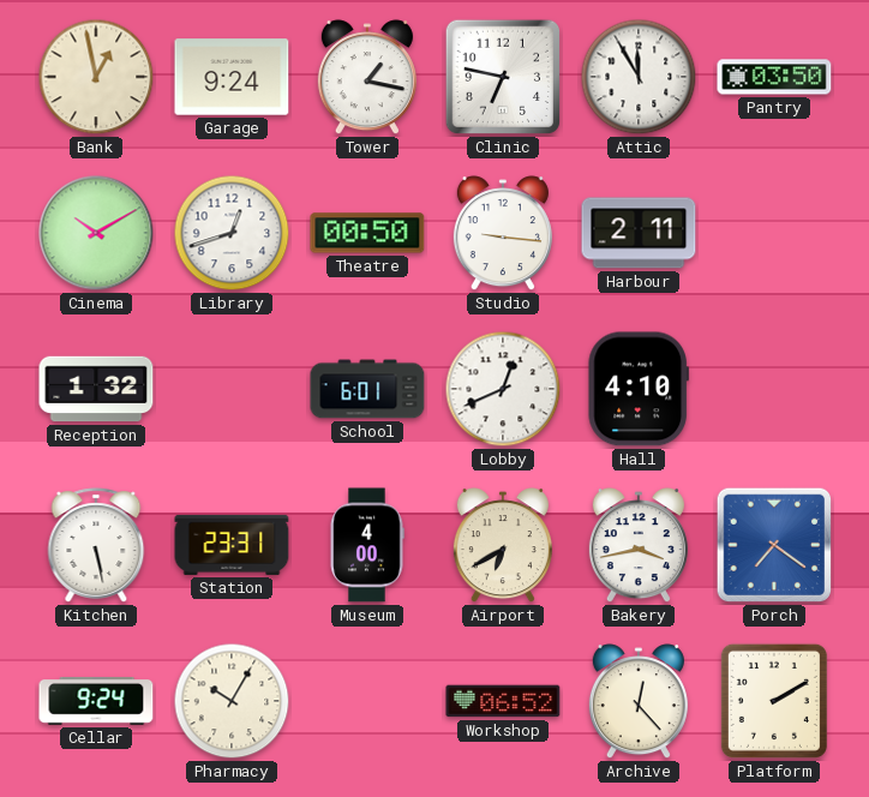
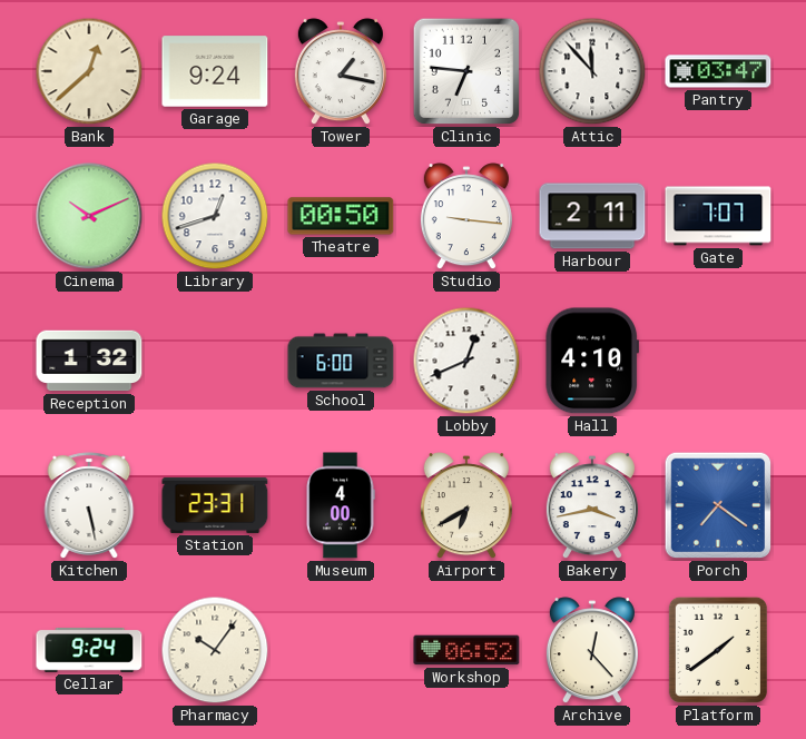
Bank: 12:58 -> 12:38
Clinic: 6:47 -> 6:46
Attic: 11:55 -> 11:53
Pantry: 03:50 -> 03:47
Cinema: 10:10 -> 10:11
Gate: none -> 7:07
School: 6:01 -> 6:00
Pharmacy: 10:05 -> 10:06
Platform: 2:10 -> 1:39
